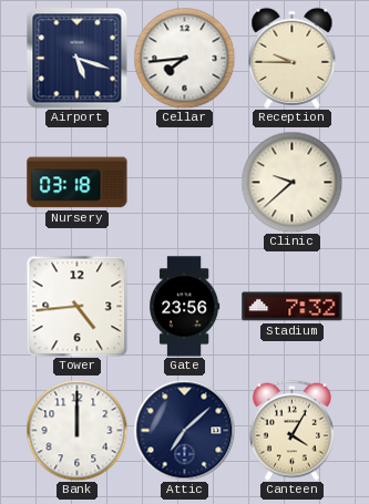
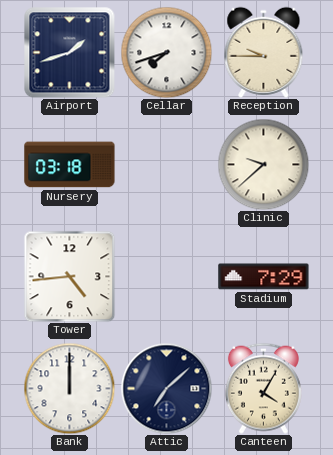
Airport: 5:18 -> 1:42
Cellar: 7:44 -> 7:42
Gate: 23:56 -> none
Stadium: 7:32 -> 7:29
